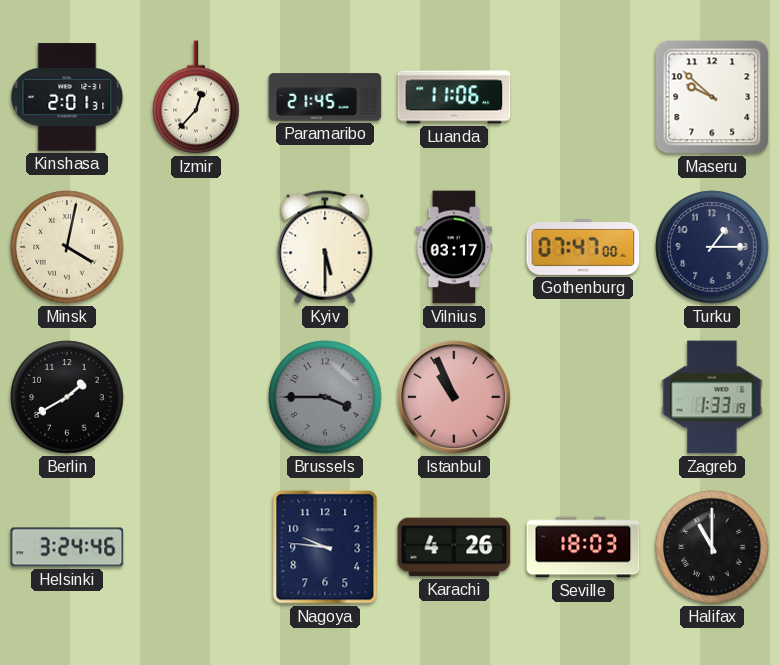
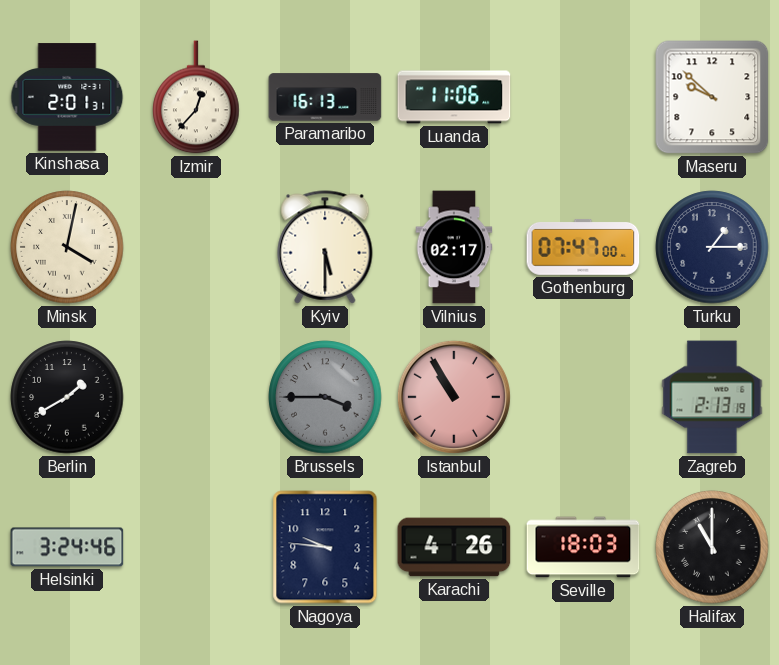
Paramaribo: 21:45 -> 16:13
Vilnius: 03:17 -> 02:17
Istanbul: 10:56 -> 10:55
Zagreb: 1:33 -> 2:13
